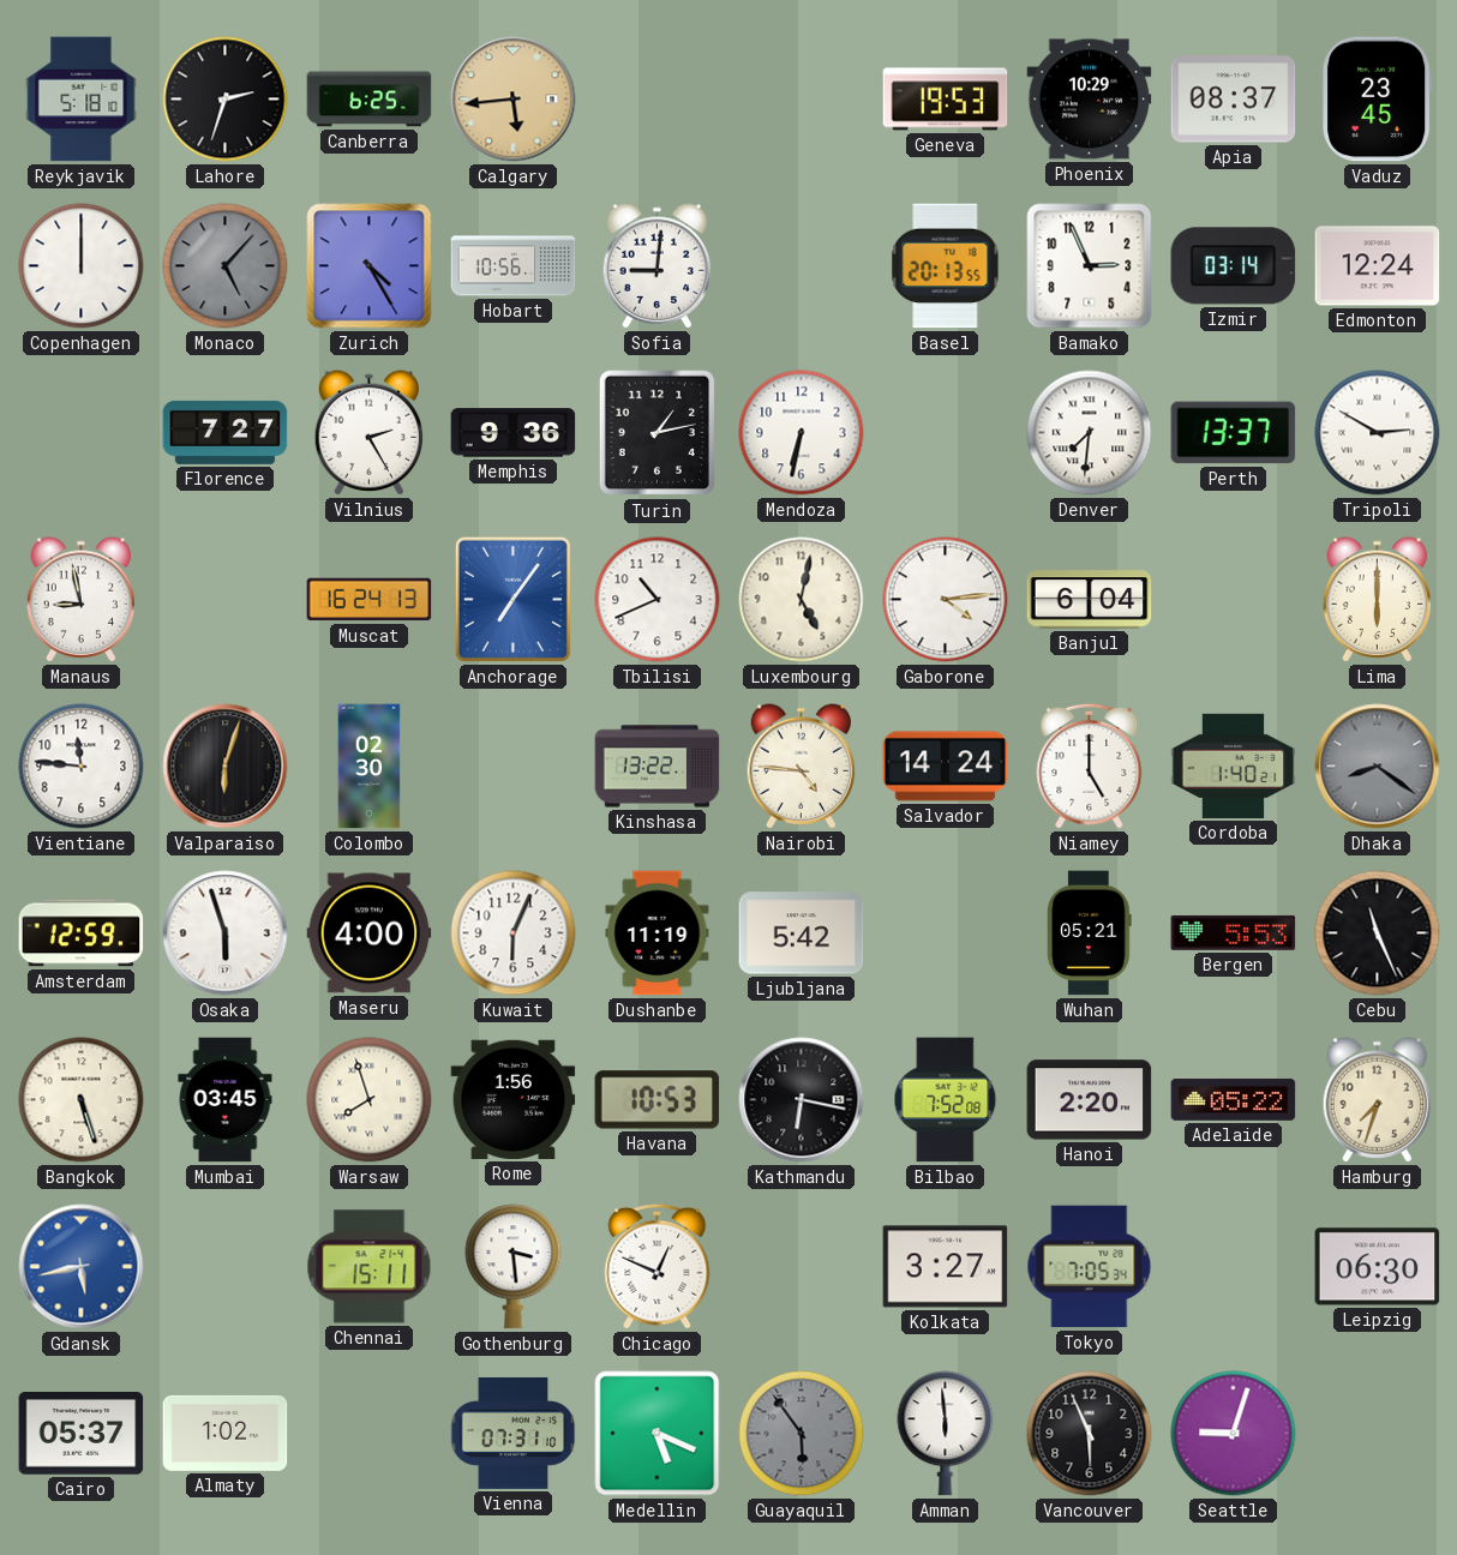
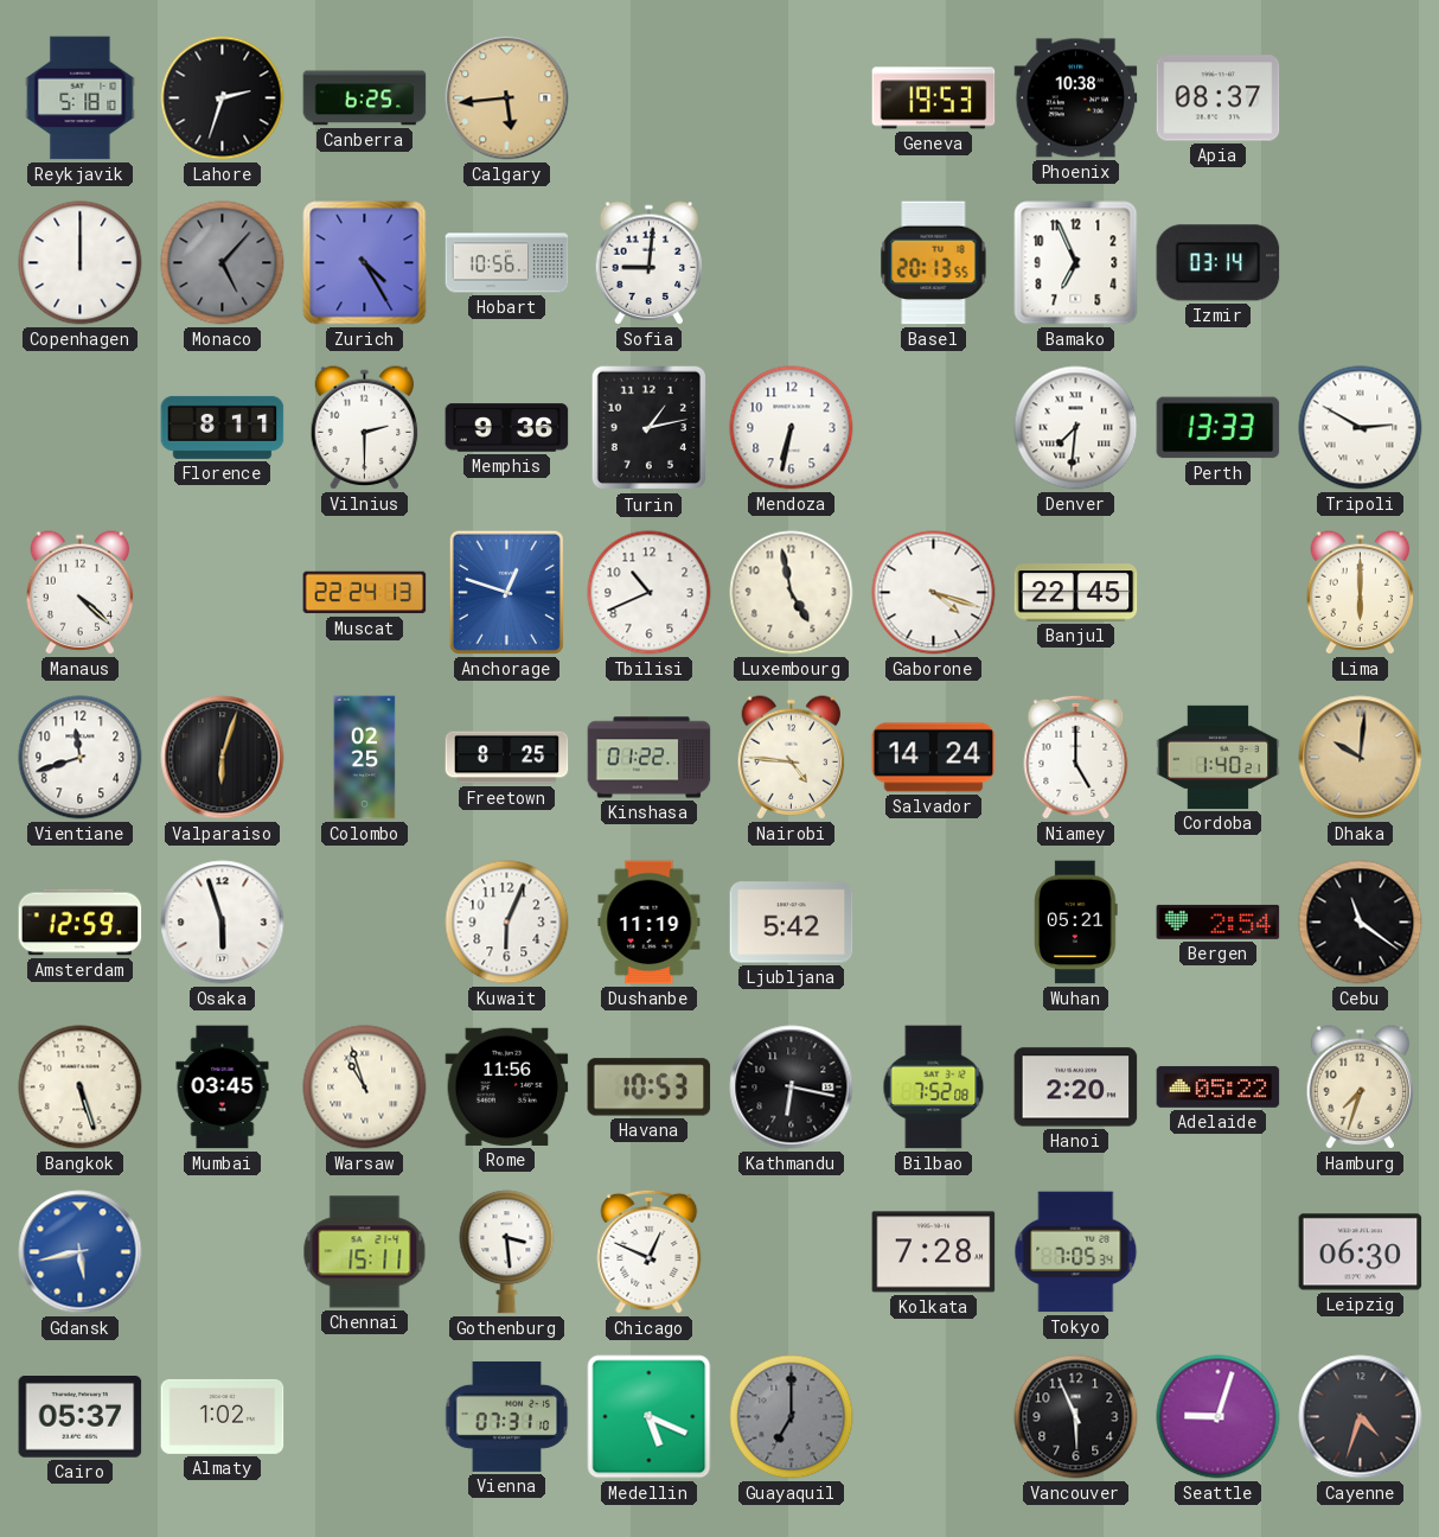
Phoenix: 10:29 -> 10:38
Vaduz: 23:45 -> none
Bamako: 2:56 -> 6:56
Edmonton: 12:24 -> none
Florence: 7:27 -> 8:11
Vilnius: 2:25 -> 2:30
Perth: 13:37 -> 13:33
Manaus: 8:58 -> 4:22
Muscat: 16:24 -> 22:24
Anchorage: 7:06 -> 12:48
Luxembourg: 5:02 -> 4:58
Gaborone: 4:14 -> 4:18
Banjul: 6:04 -> 22:45
Vientiane: 11:46 -> 11:42
Colombo: 02:30 -> 02:25
Freetown: none -> 8:25
Kinshasa: 13:22 -> 01:22
Dhaka: 8:21 -> 10:01
Dhaka dial: grey -> champagne
Maseru: 4:00 -> none
Bergen: 5:53 -> 2:54
Cebu: 11:26 -> 11:21
Warsaw: 7:57 -> 10:57
Rome: 1:56 -> 11:56
Kolkata: 3:27 -> 7:28
Guayaquil: 5:54 -> 7:00
Amman: 5:59 -> none
Cayenne: none -> 4:33
